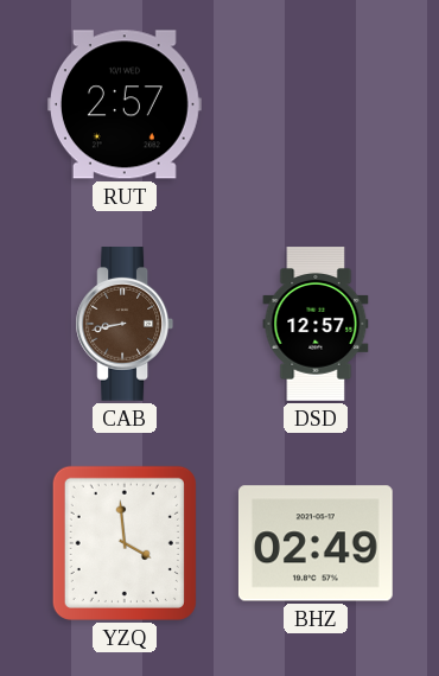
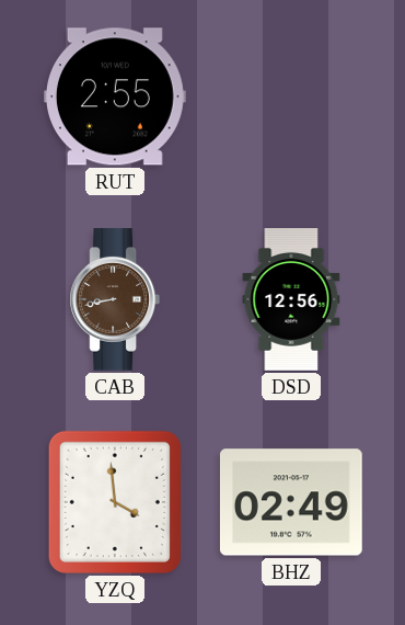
RUT: 2:57 -> 2:55
DSD: 12:57 -> 12:56
